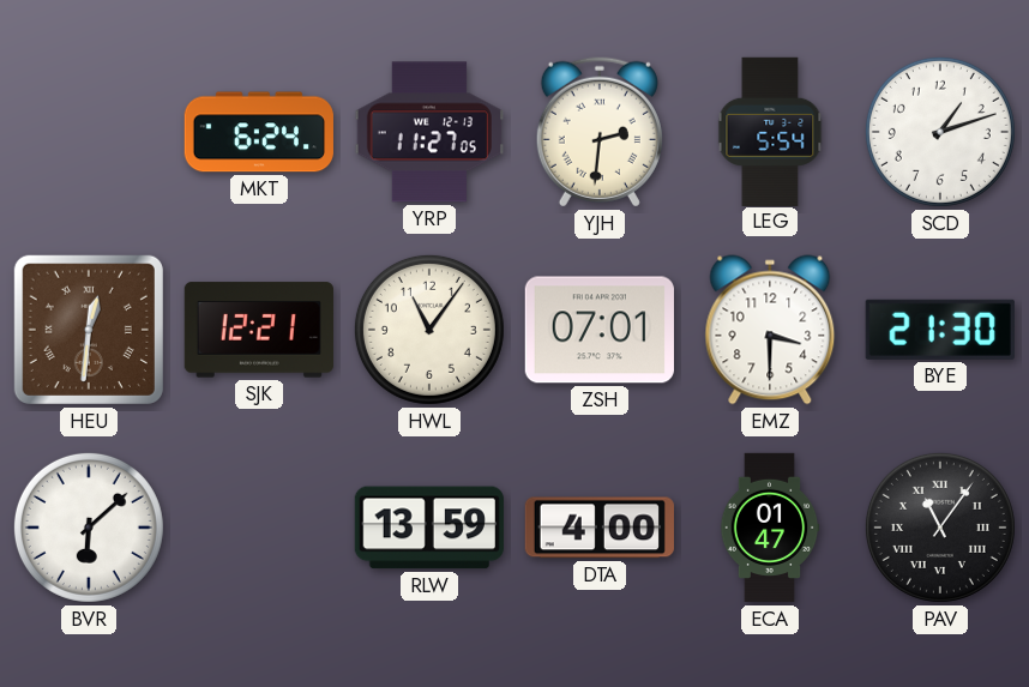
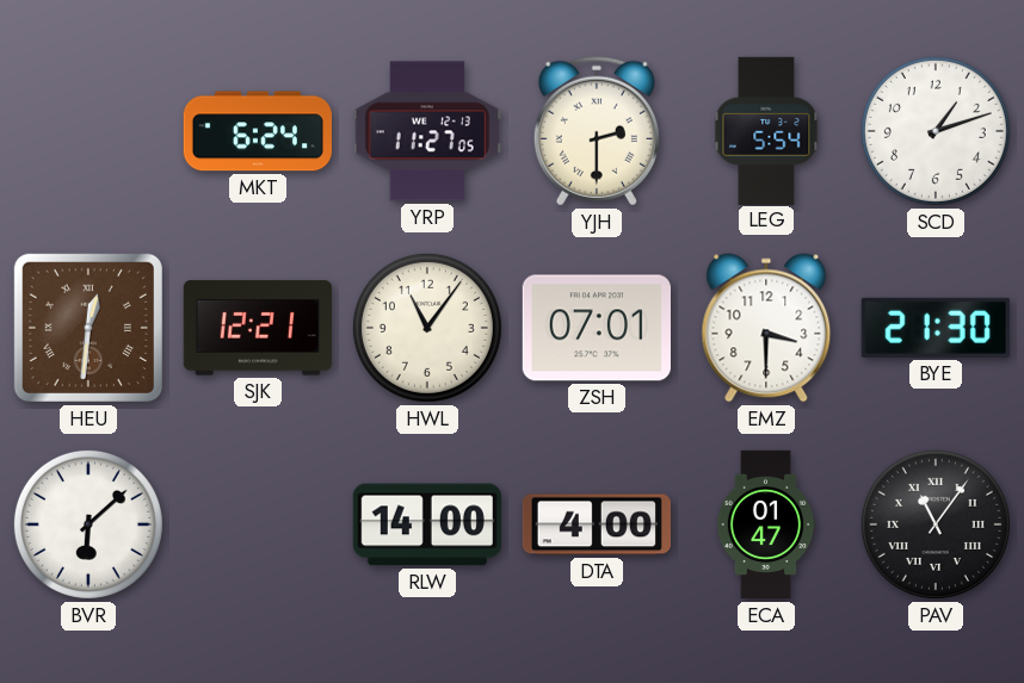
YJH: 2:31 -> 2:30
RLW: 13:59 -> 14:00
